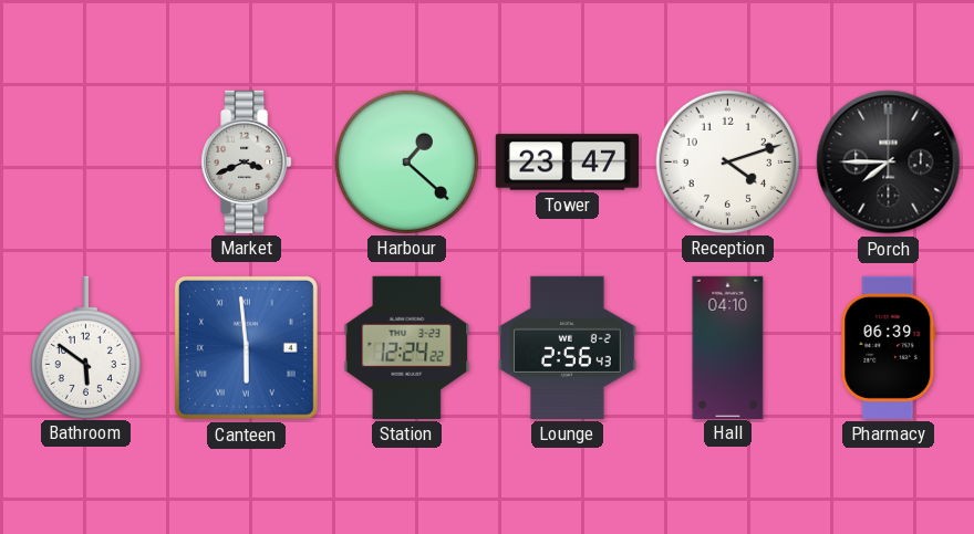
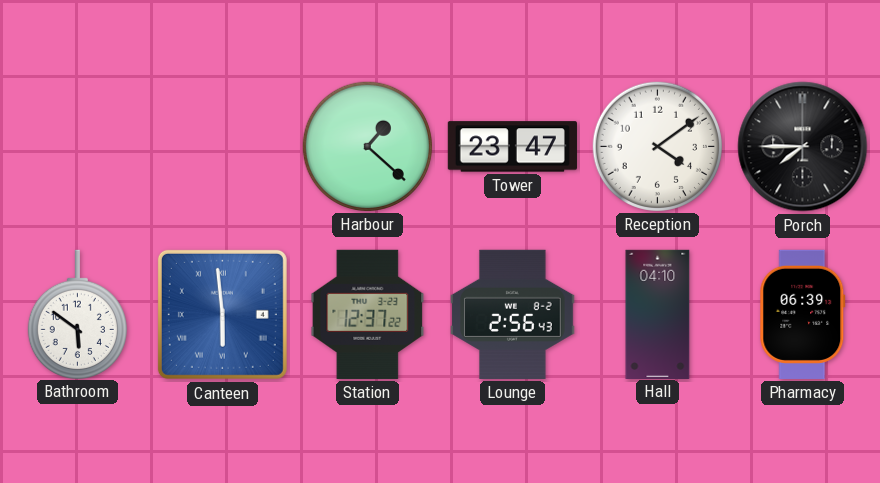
Market: 3:41 -> none
Reception: 4:12 -> 4:09
Station: 12:24 -> 12:37
